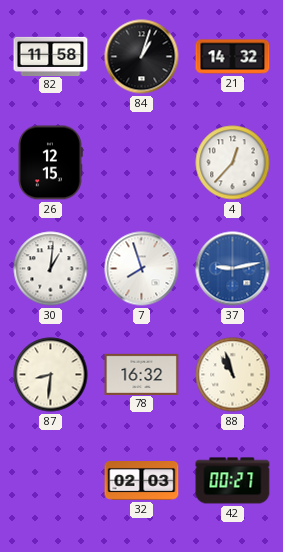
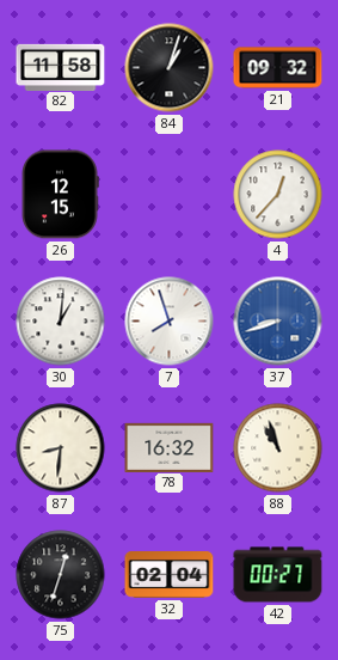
21: 14:32 -> 09:32
37: 9:13 -> 8:42
75: none -> 12:33
32: 02:03 -> 02:04
